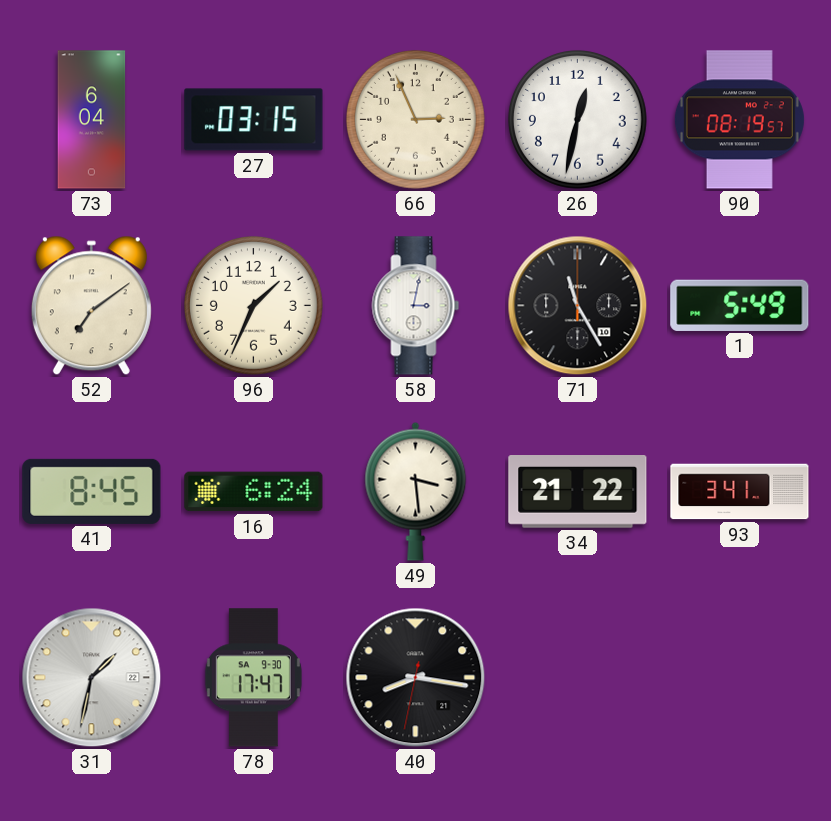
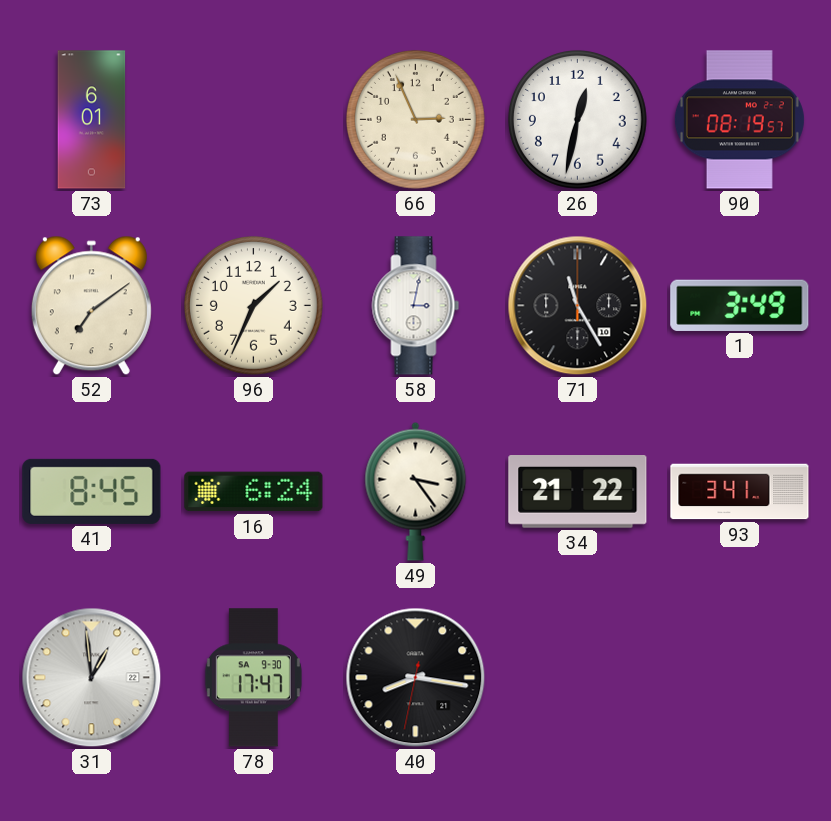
73: 6:04 -> 6:01
27: 03:15 -> none
1: 5:49 -> 3:49
49: 3:29 -> 3:24
31: 1:32 -> 12:59
